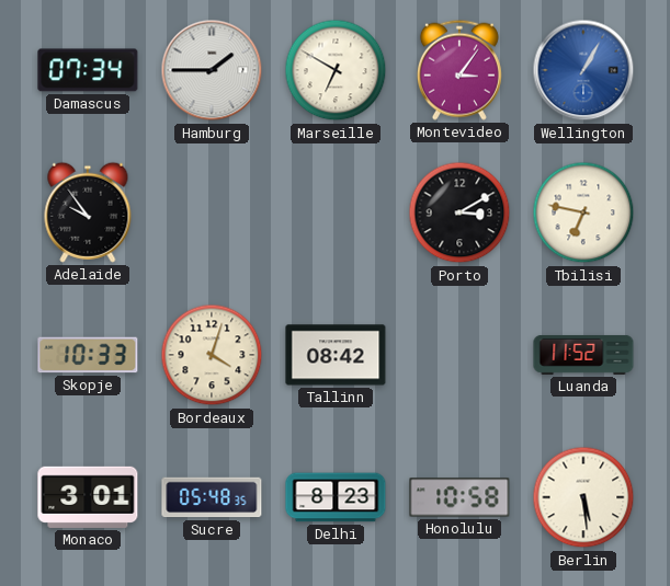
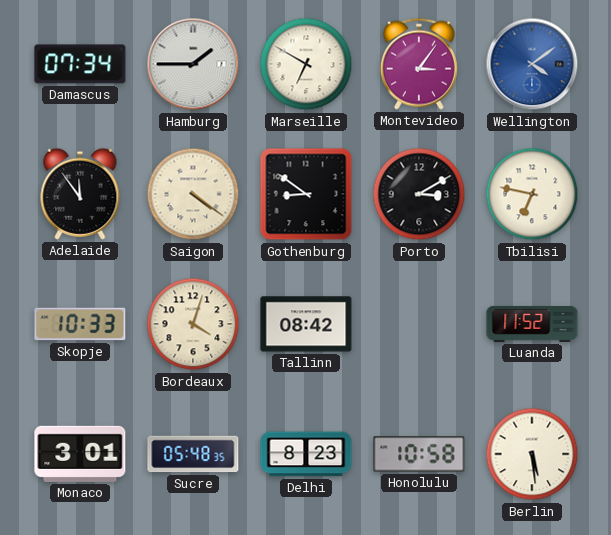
Wellington: 1:05 -> 4:09
Adelaide: 9:54 -> 11:54
Saigon: none -> 4:21
Gothenburg: none -> 8:51
